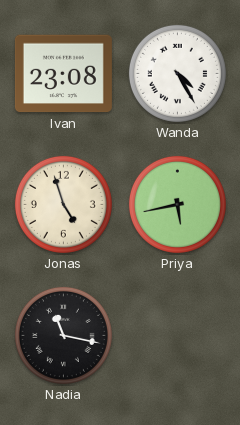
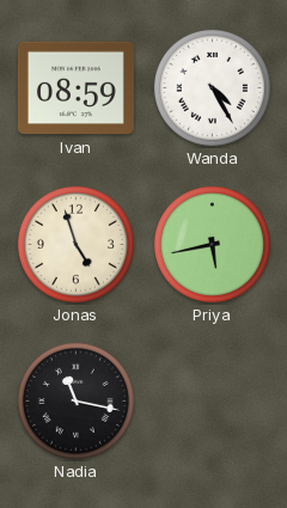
Ivan: 23:08 -> 08:59
